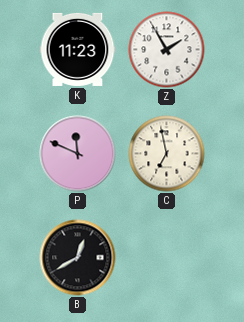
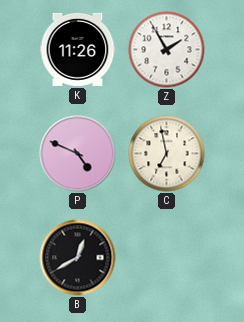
K: 11:23 -> 11:26
P: 11:49 -> 4:49
